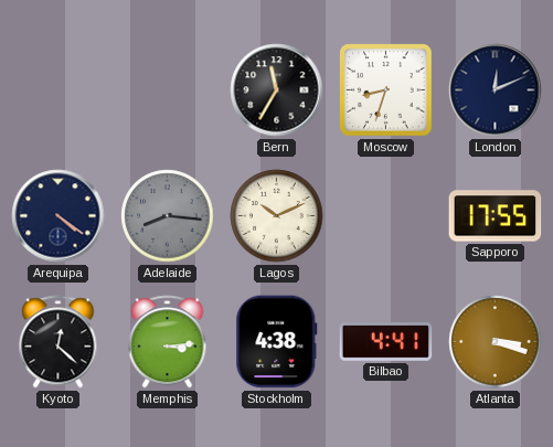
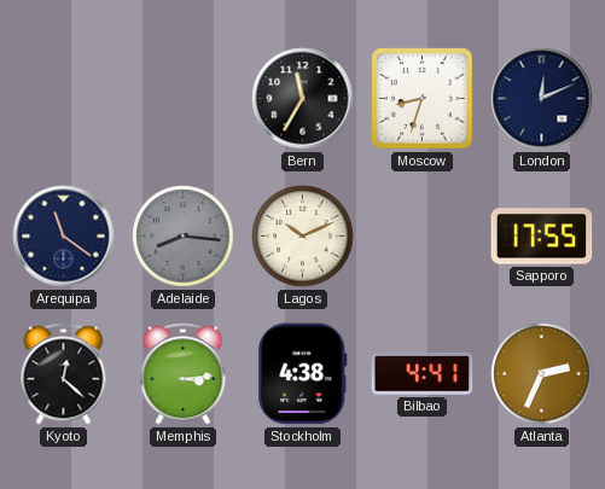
Arequipa: 4:21 -> 11:21
Atlanta: 3:18 -> 2:34
